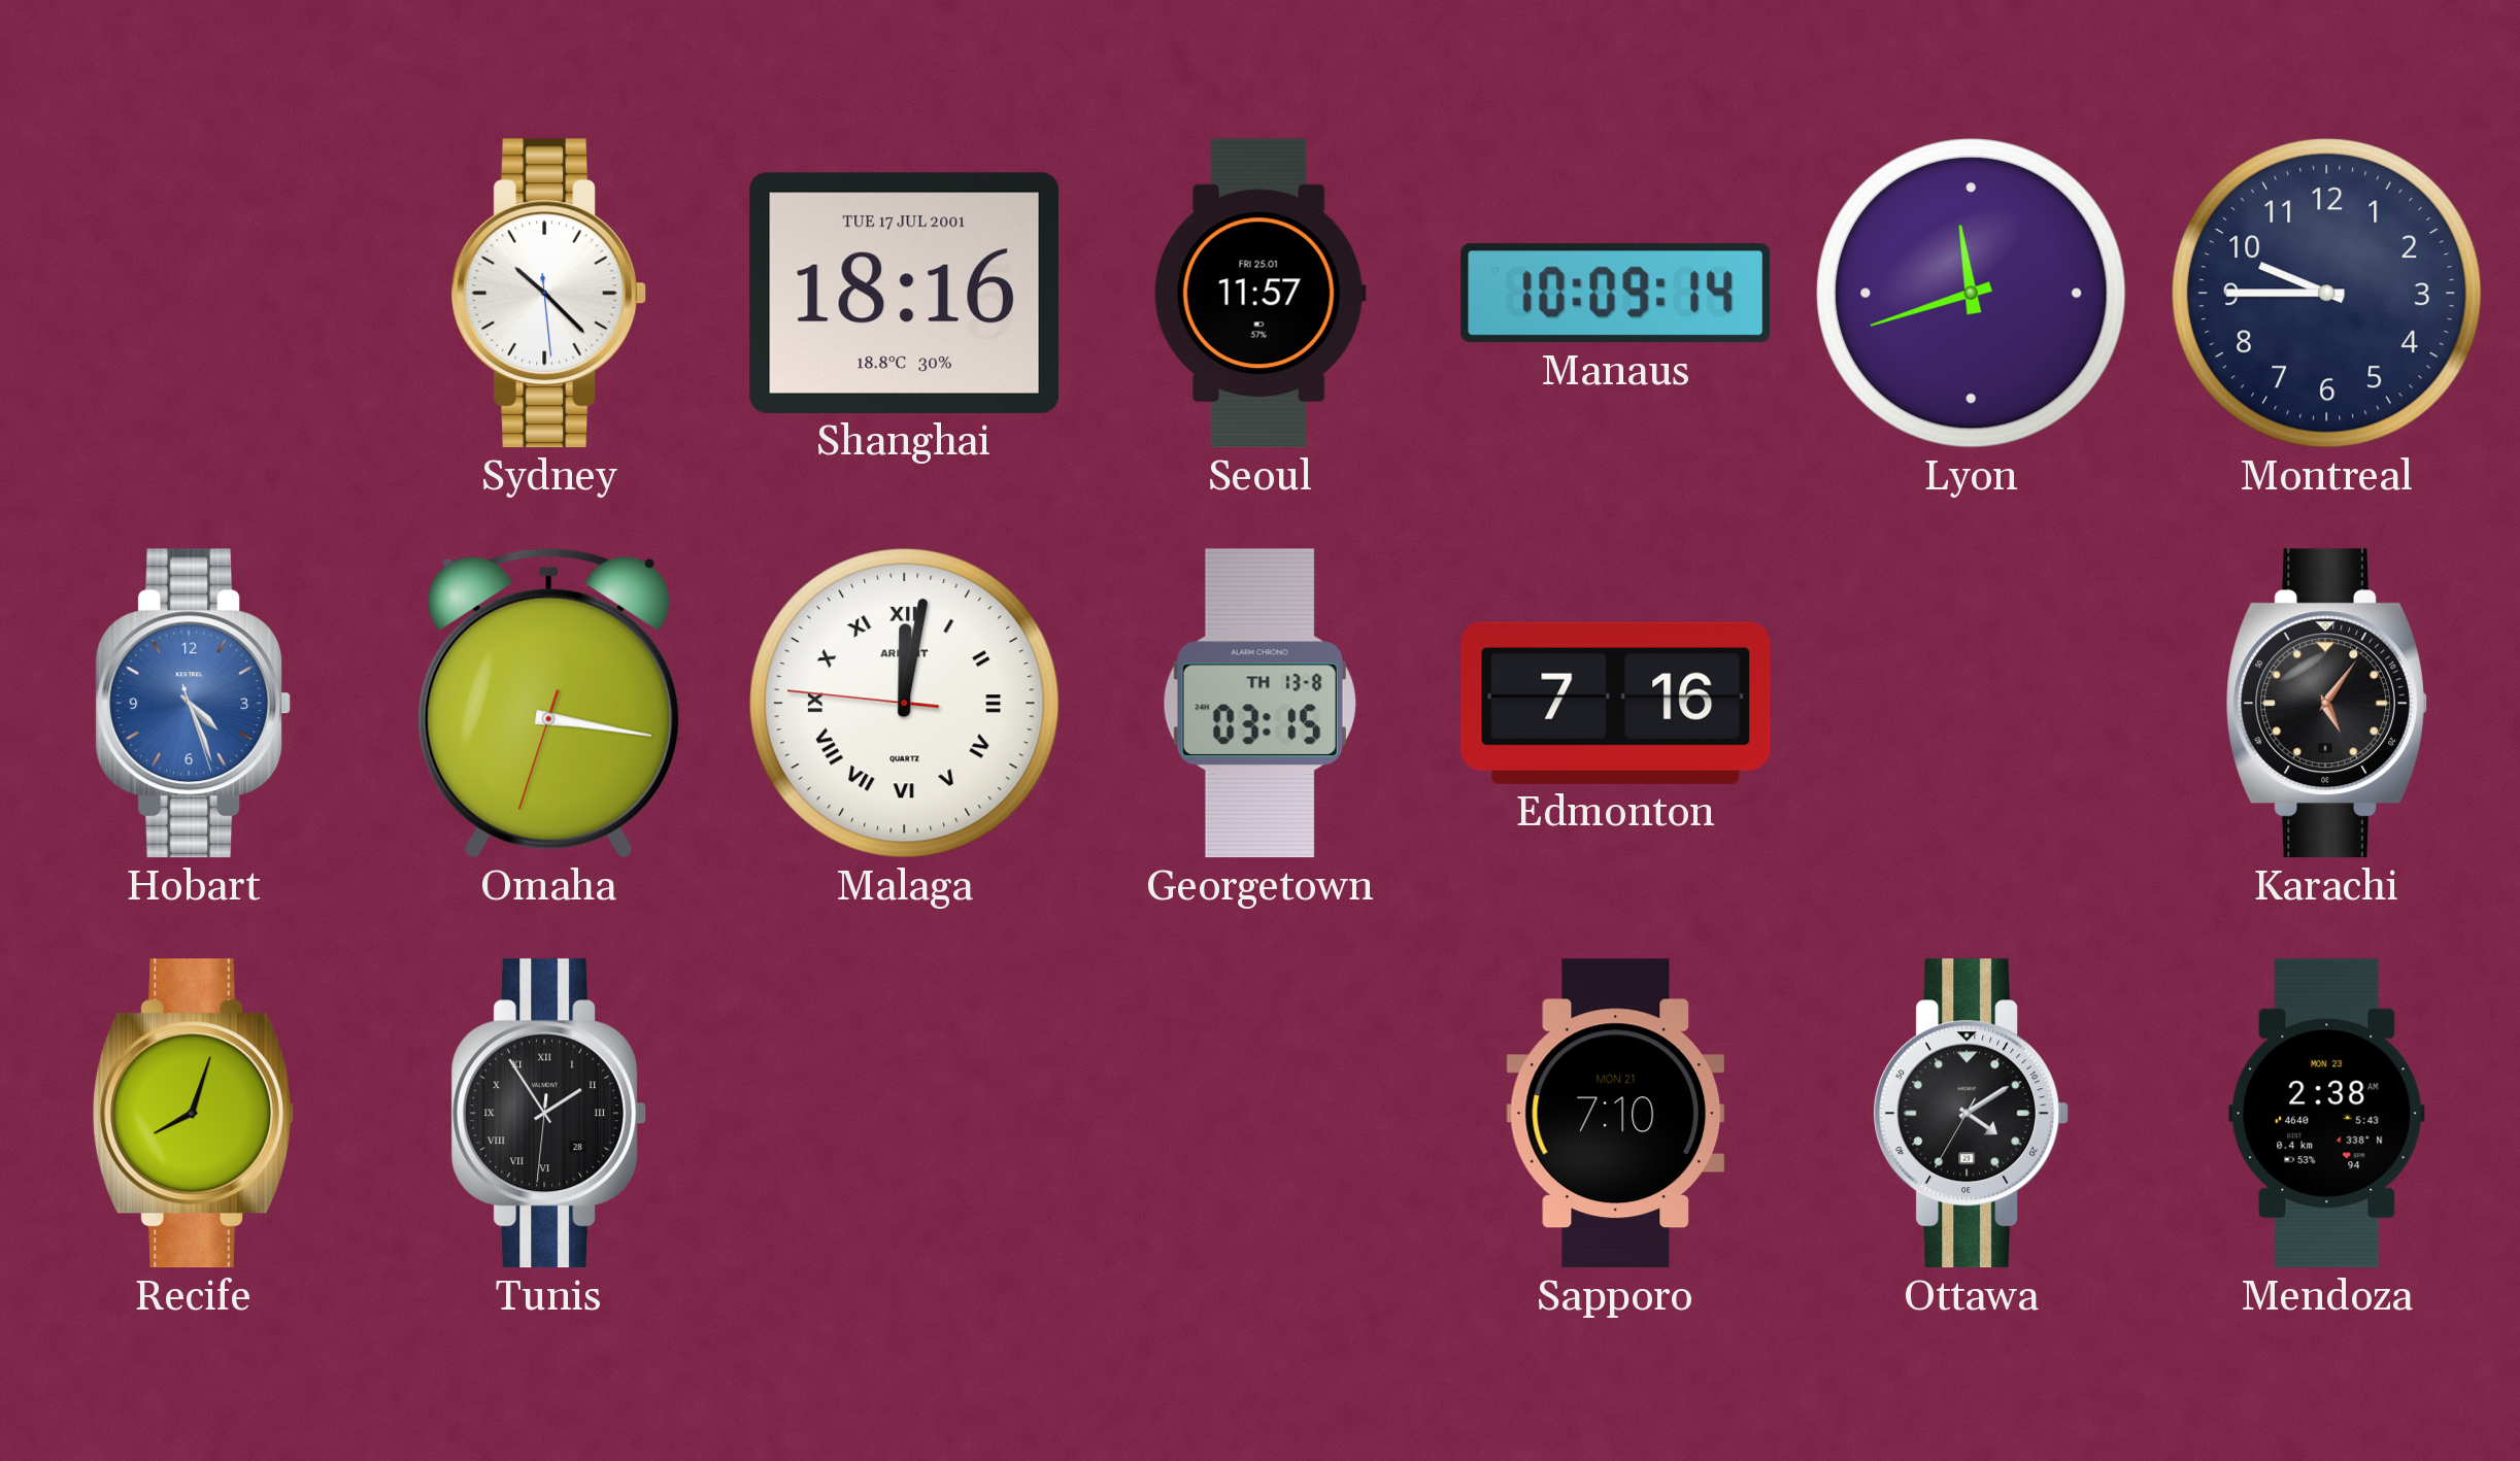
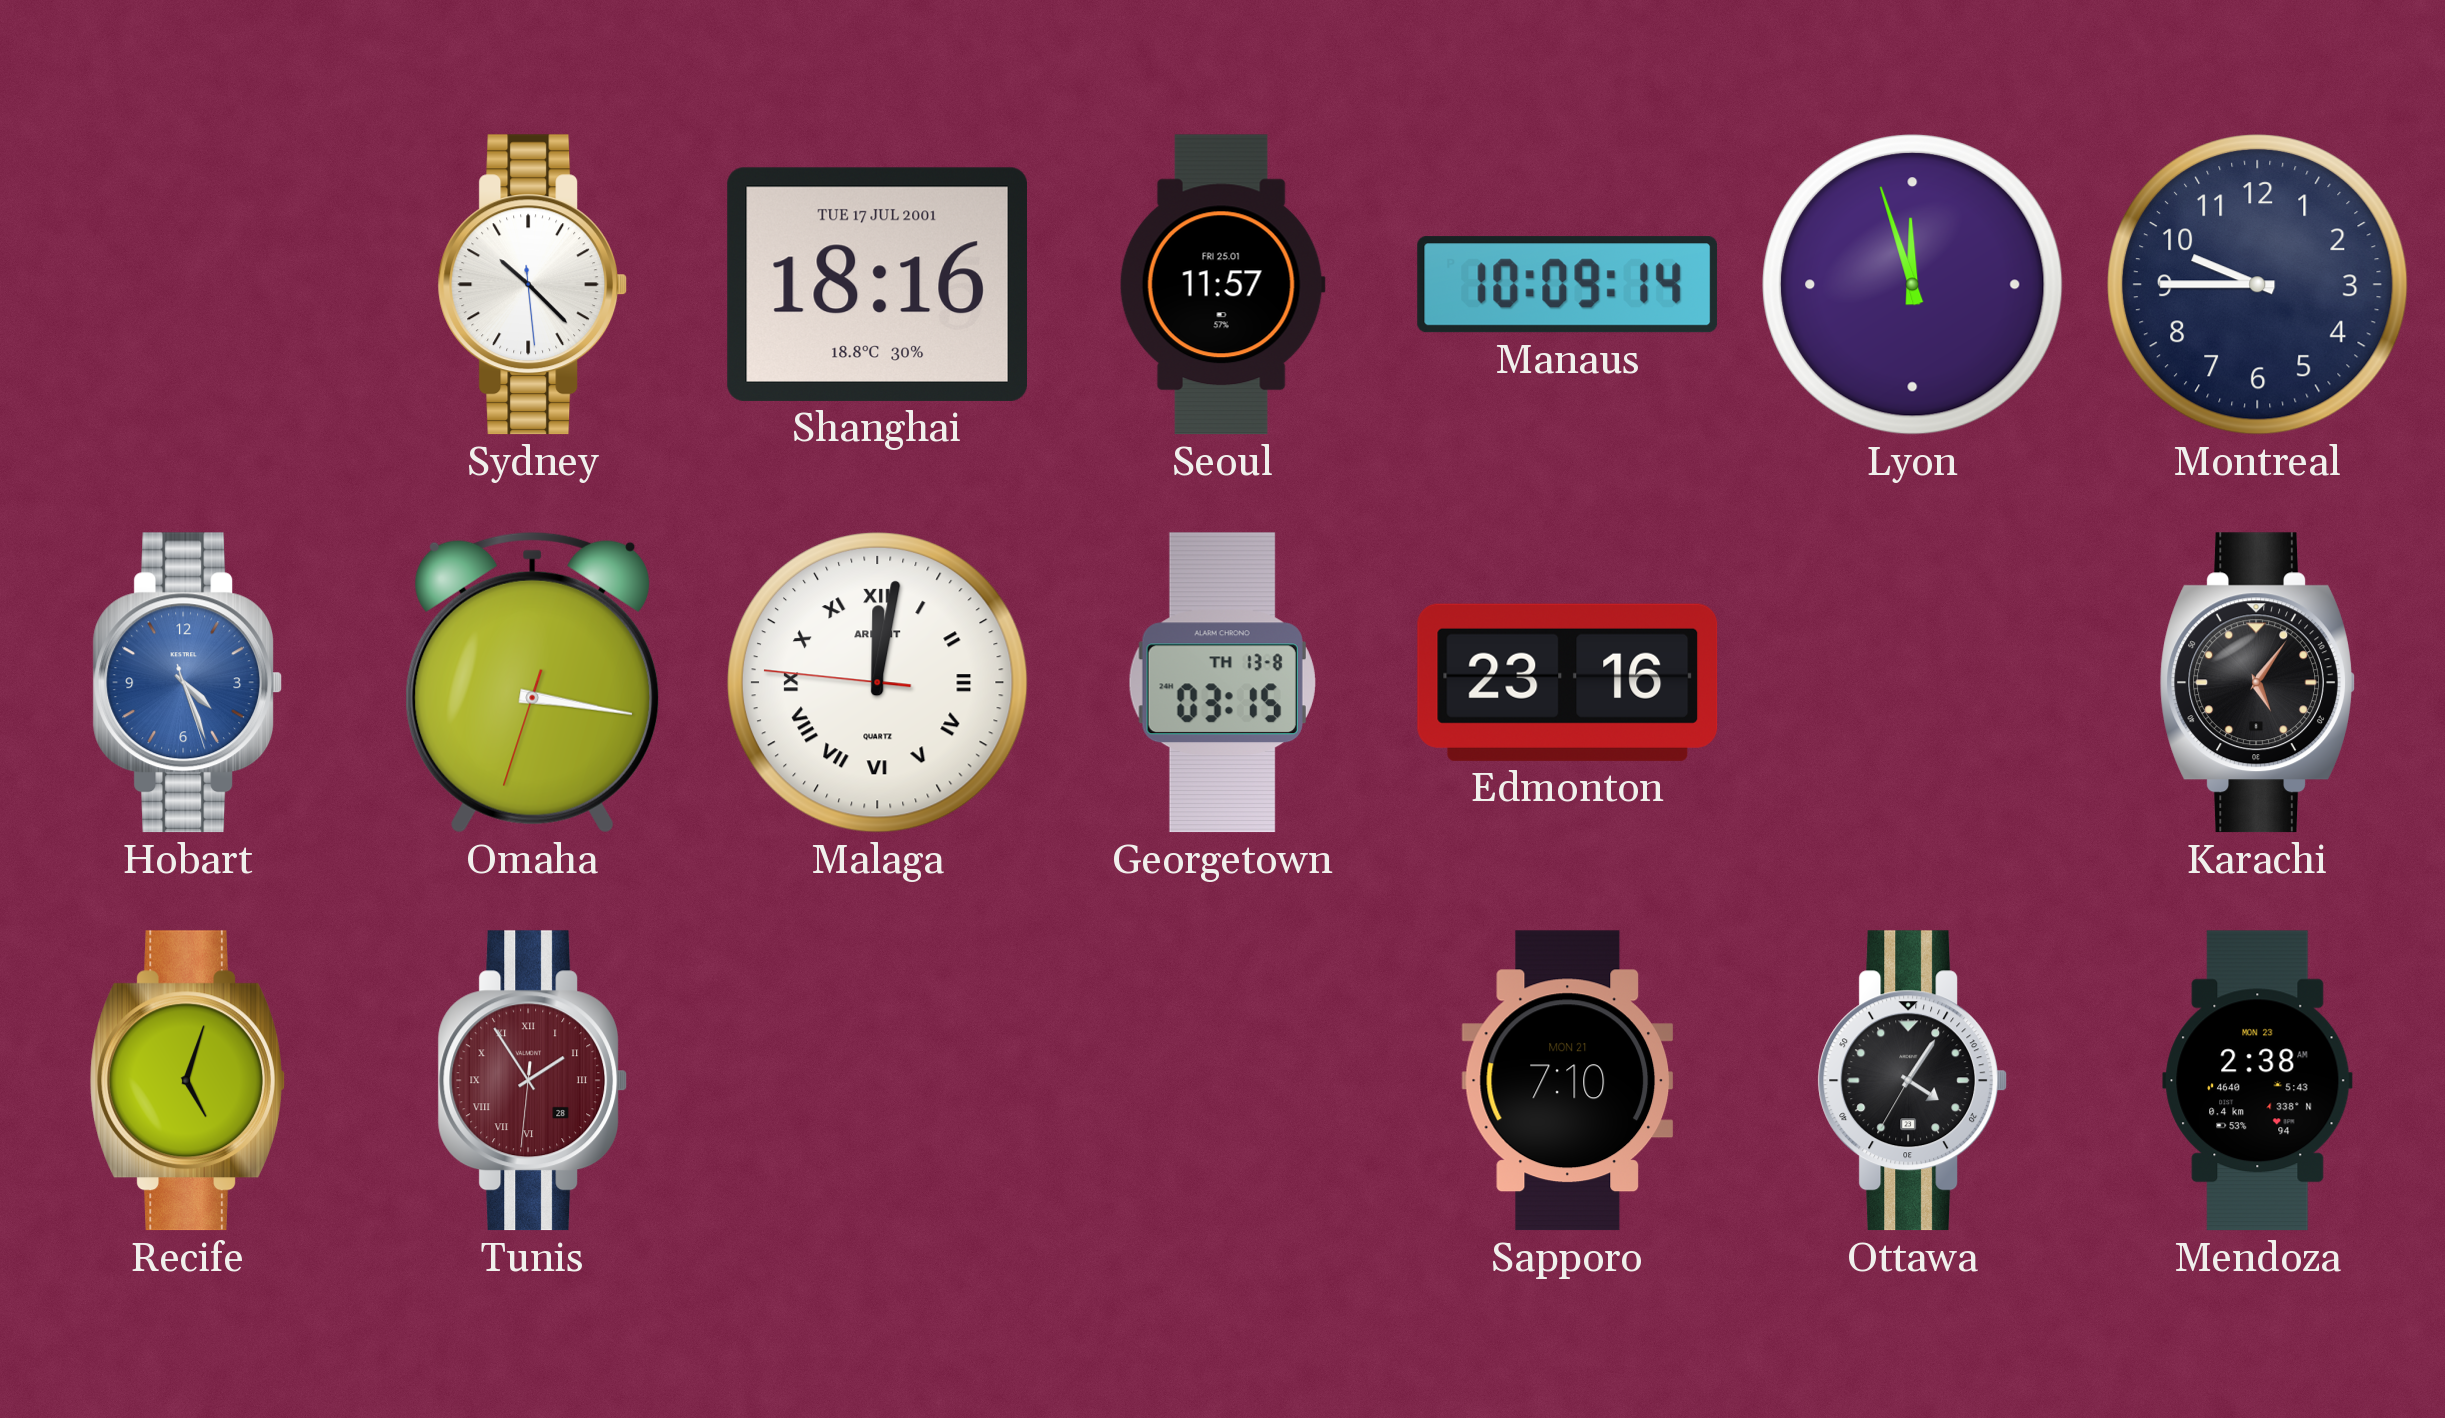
Lyon: 11:42 -> 11:57
Edmonton: 7:16 -> 23:16
Recife: 8:03 -> 5:03
Tunis dial: black -> burgundy
Ottawa: 4:09 -> 4:05
